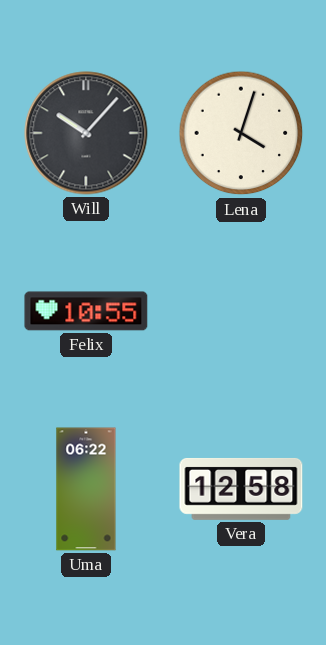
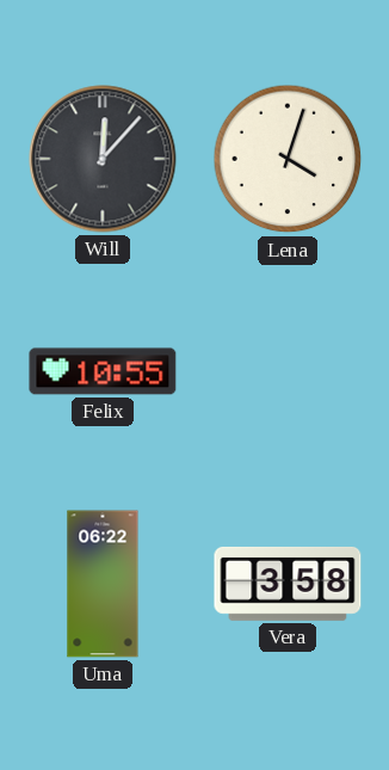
Will: 10:07 -> 12:07
Vera: 12:58 -> 3:58
